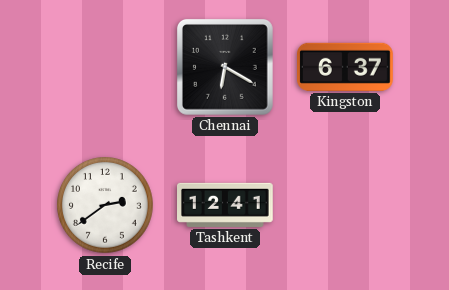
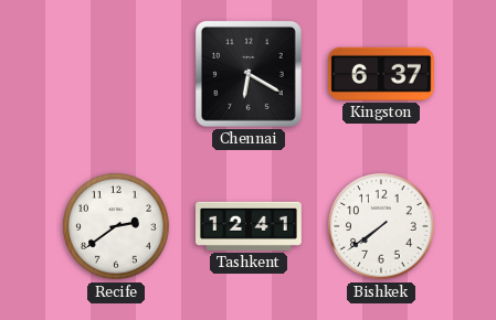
Bishkek: none -> 7:39
